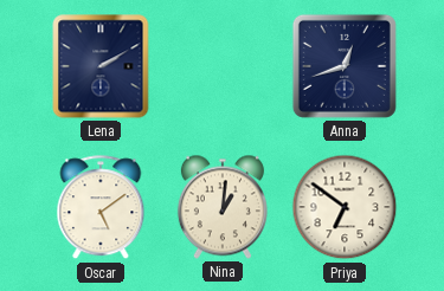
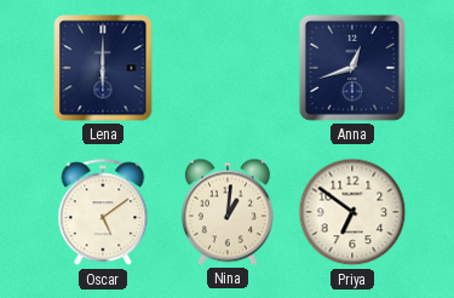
Lena: 2:10 -> 6:00
